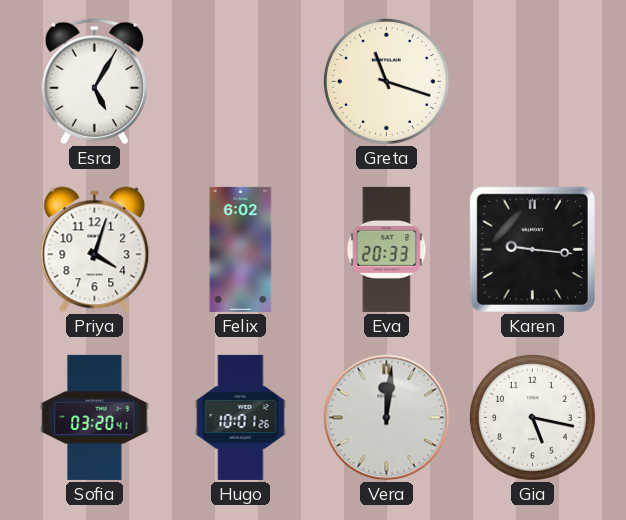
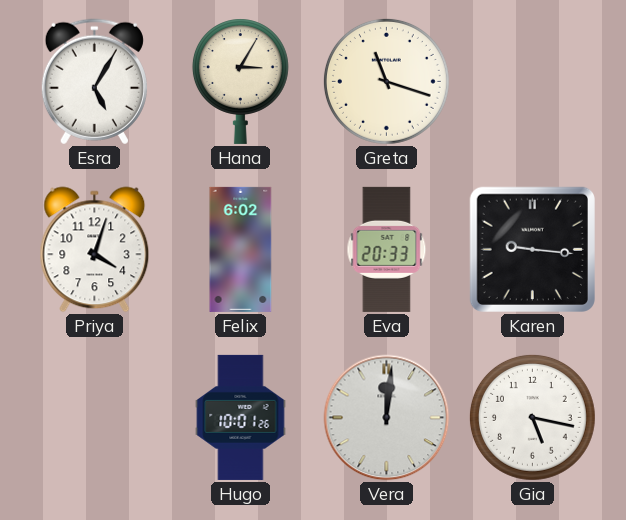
Hana: none -> 3:05
Sofia: 03:20 -> none
